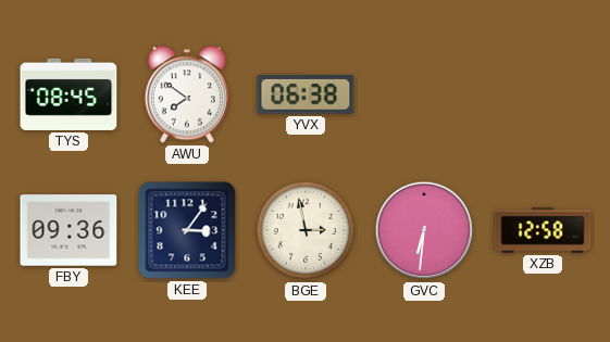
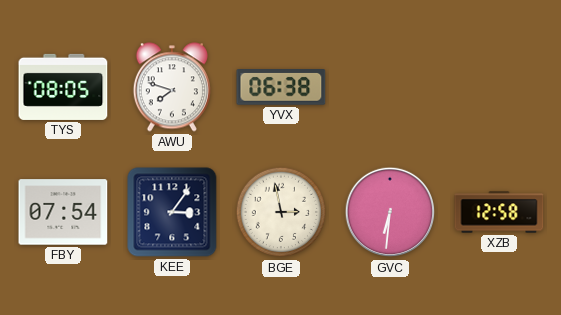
TYS: 08:45 -> 08:05
AWU: 7:51 -> 7:48
FBY: 09:36 -> 07:54
